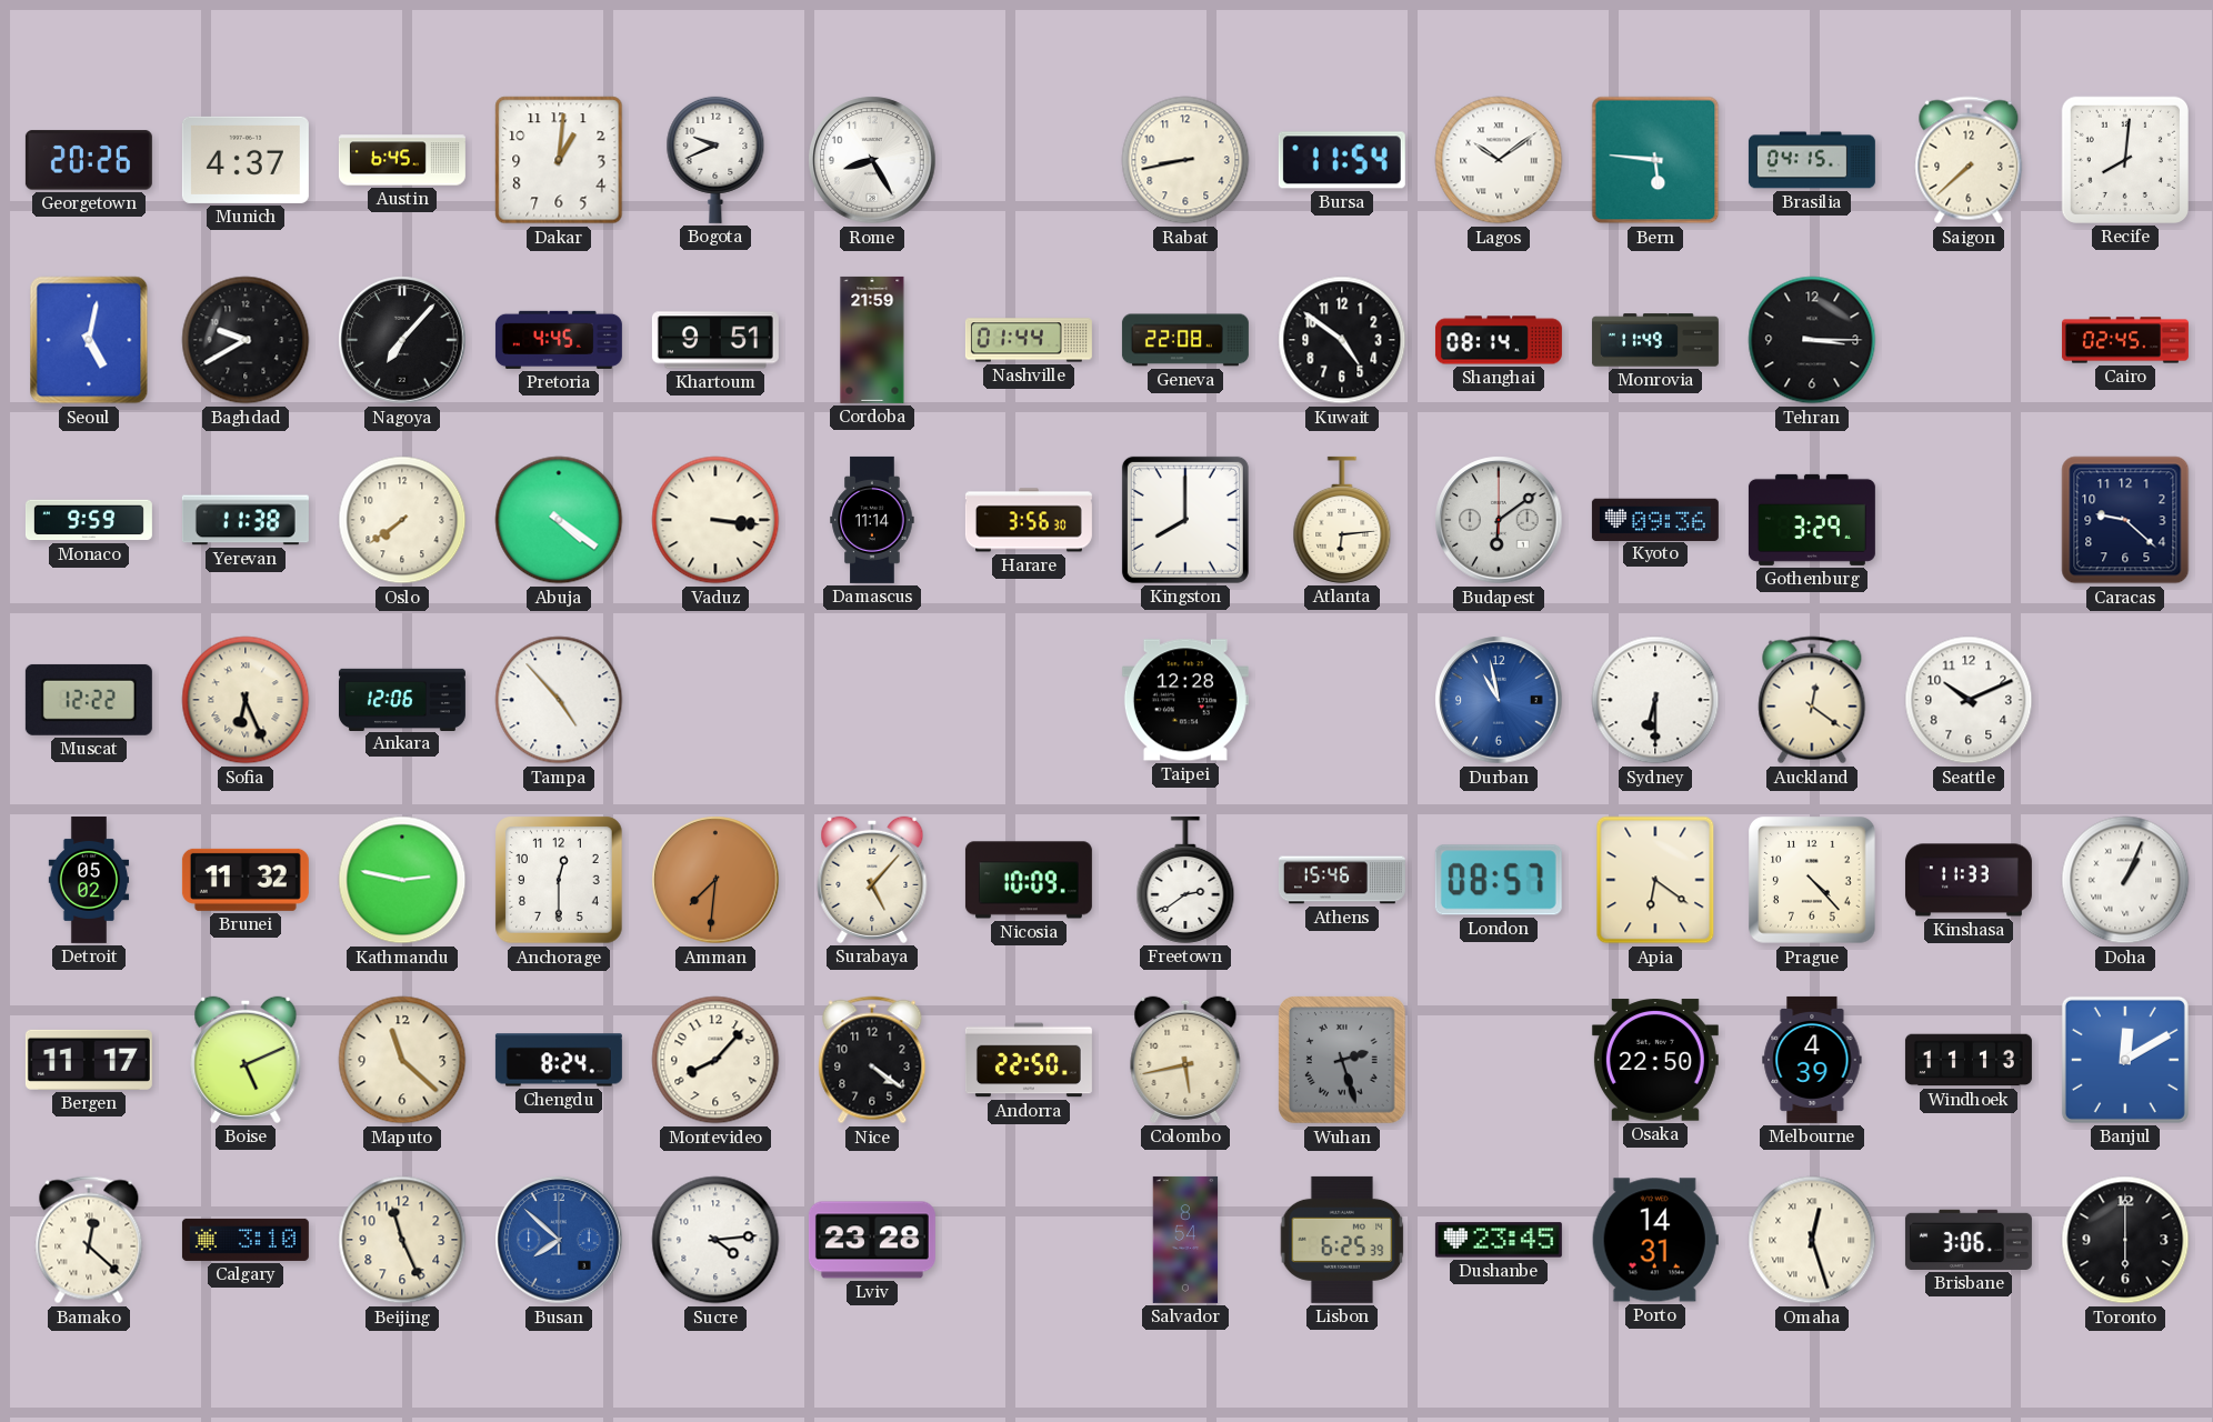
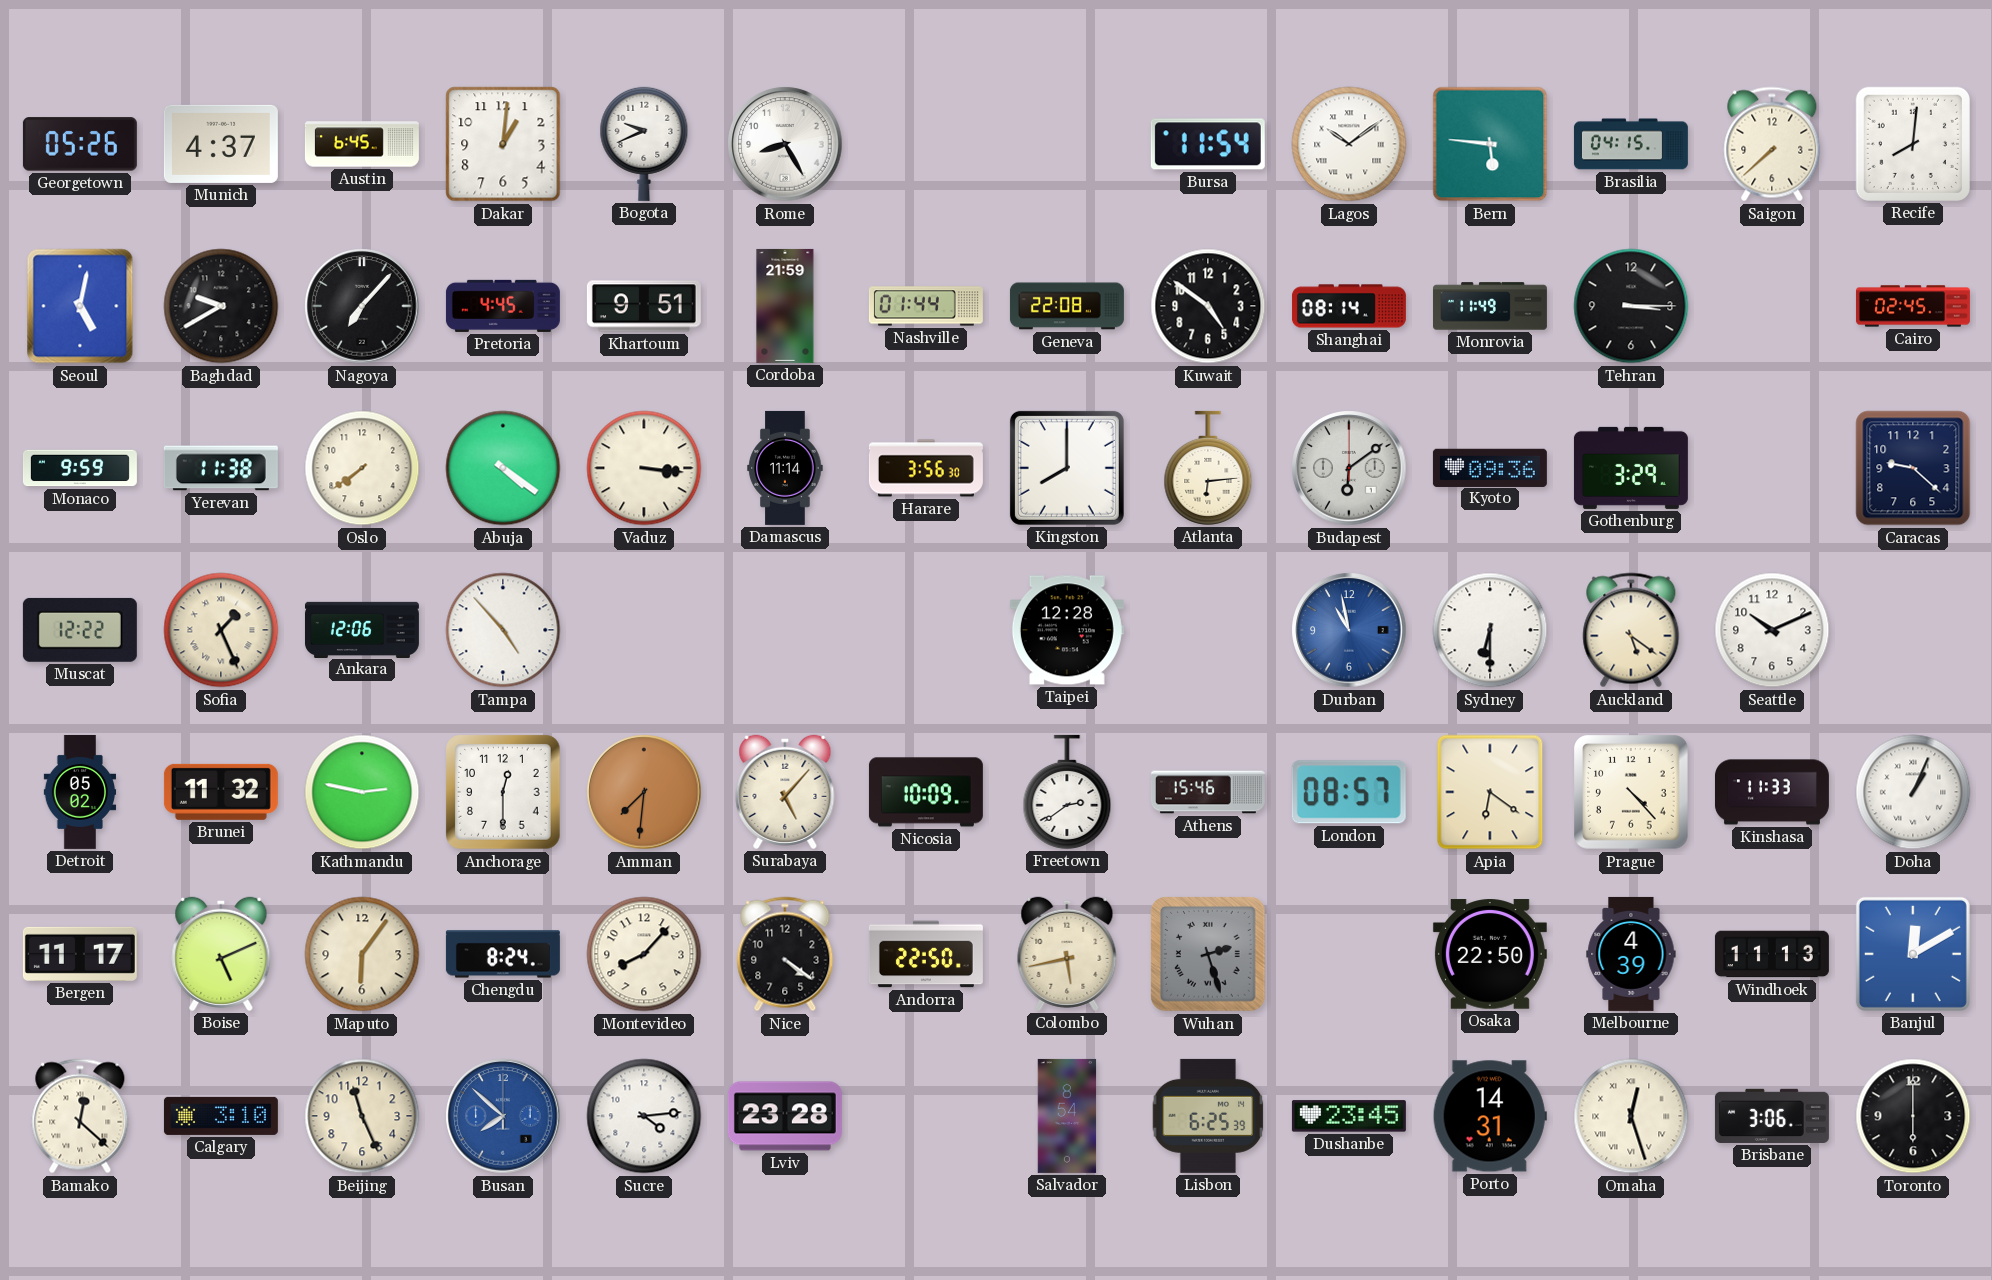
Georgetown: 20:26 -> 05:26
Rabat: 8:43 -> none
Sofia: 6:26 -> 1:26
Auckland: 12:21 -> 5:21
Maputo: 11:22 -> 6:06
